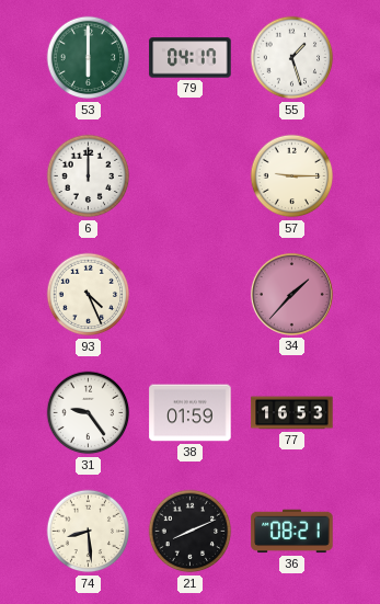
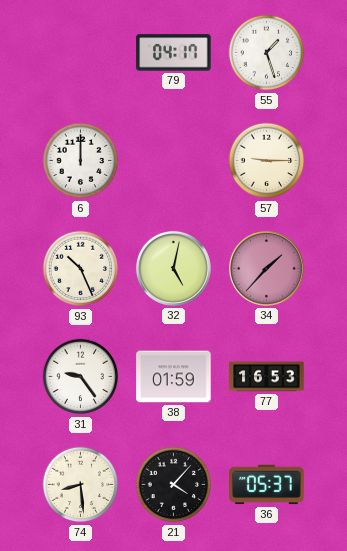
53: 6:00 -> none
93: 4:26 -> 10:26
32: none -> 5:02
21: 8:11 -> 4:07
36: 08:21 -> 05:37
